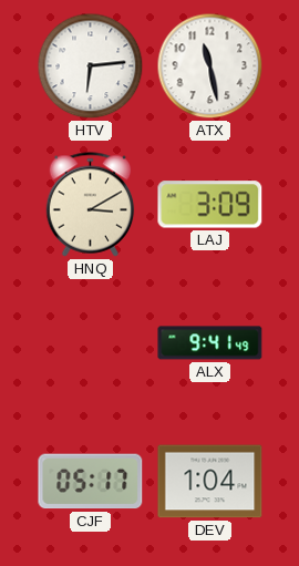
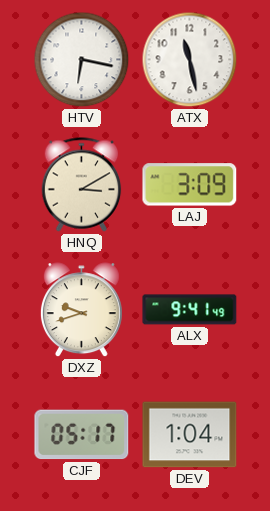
HTV: 6:14 -> 6:17
DXZ: none -> 9:42
